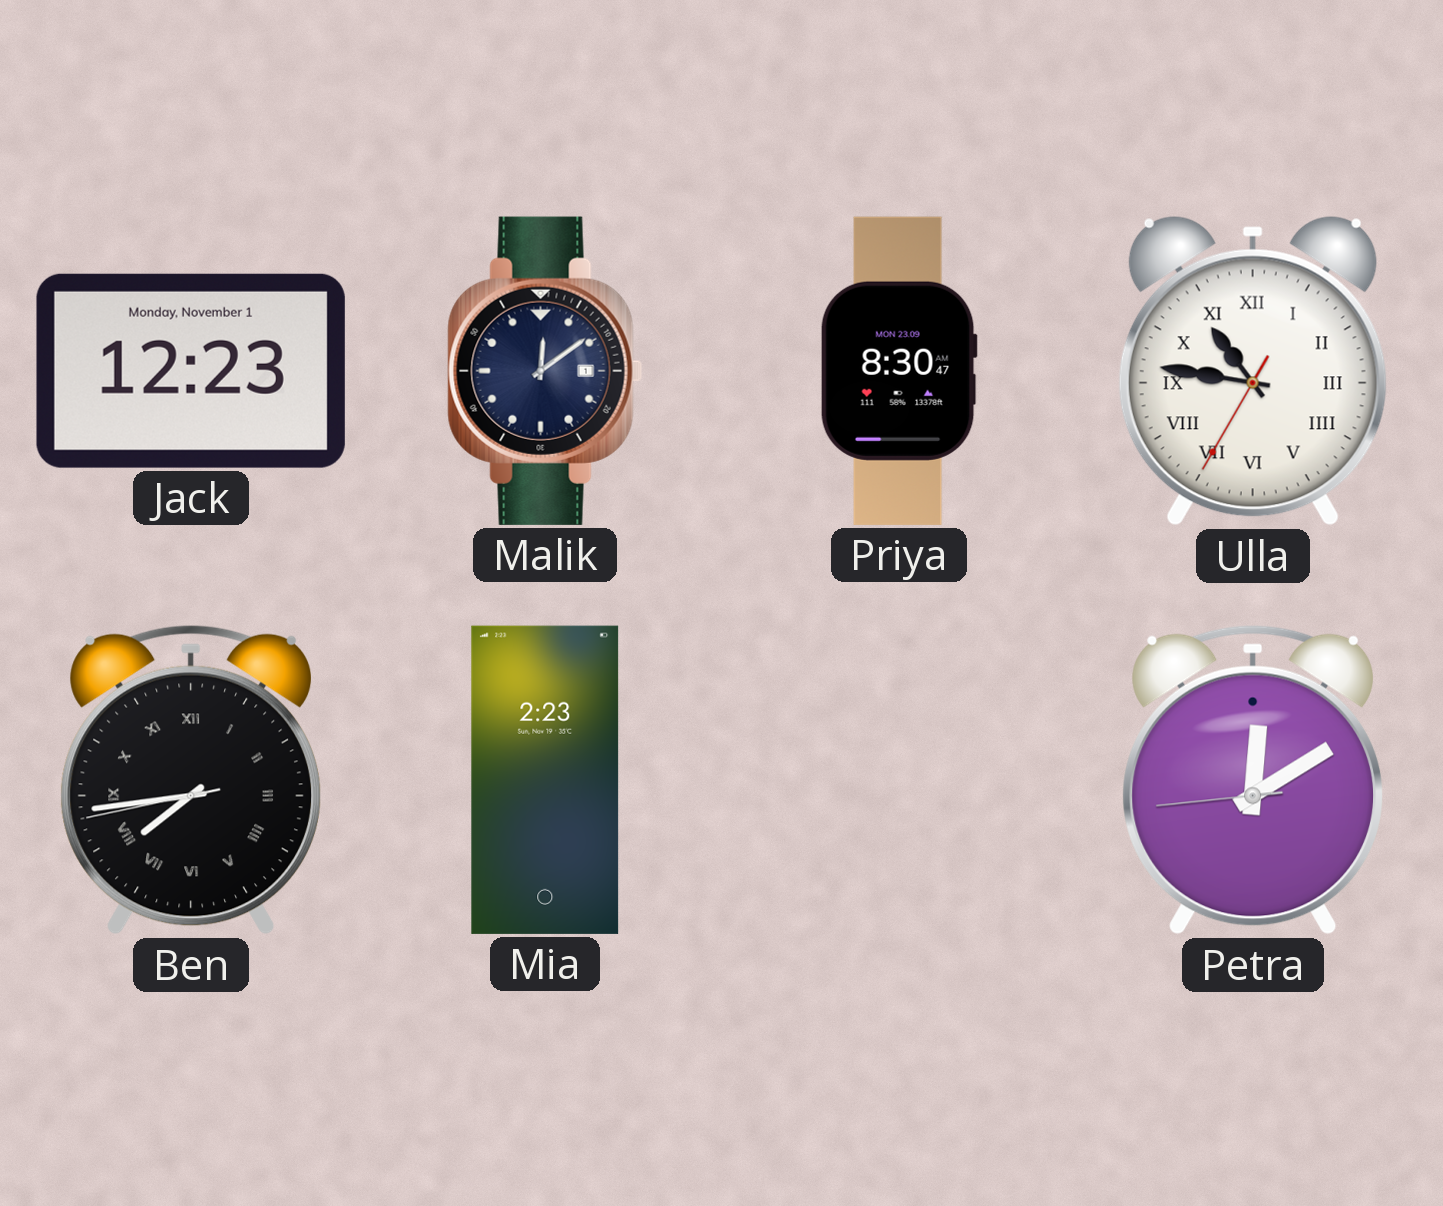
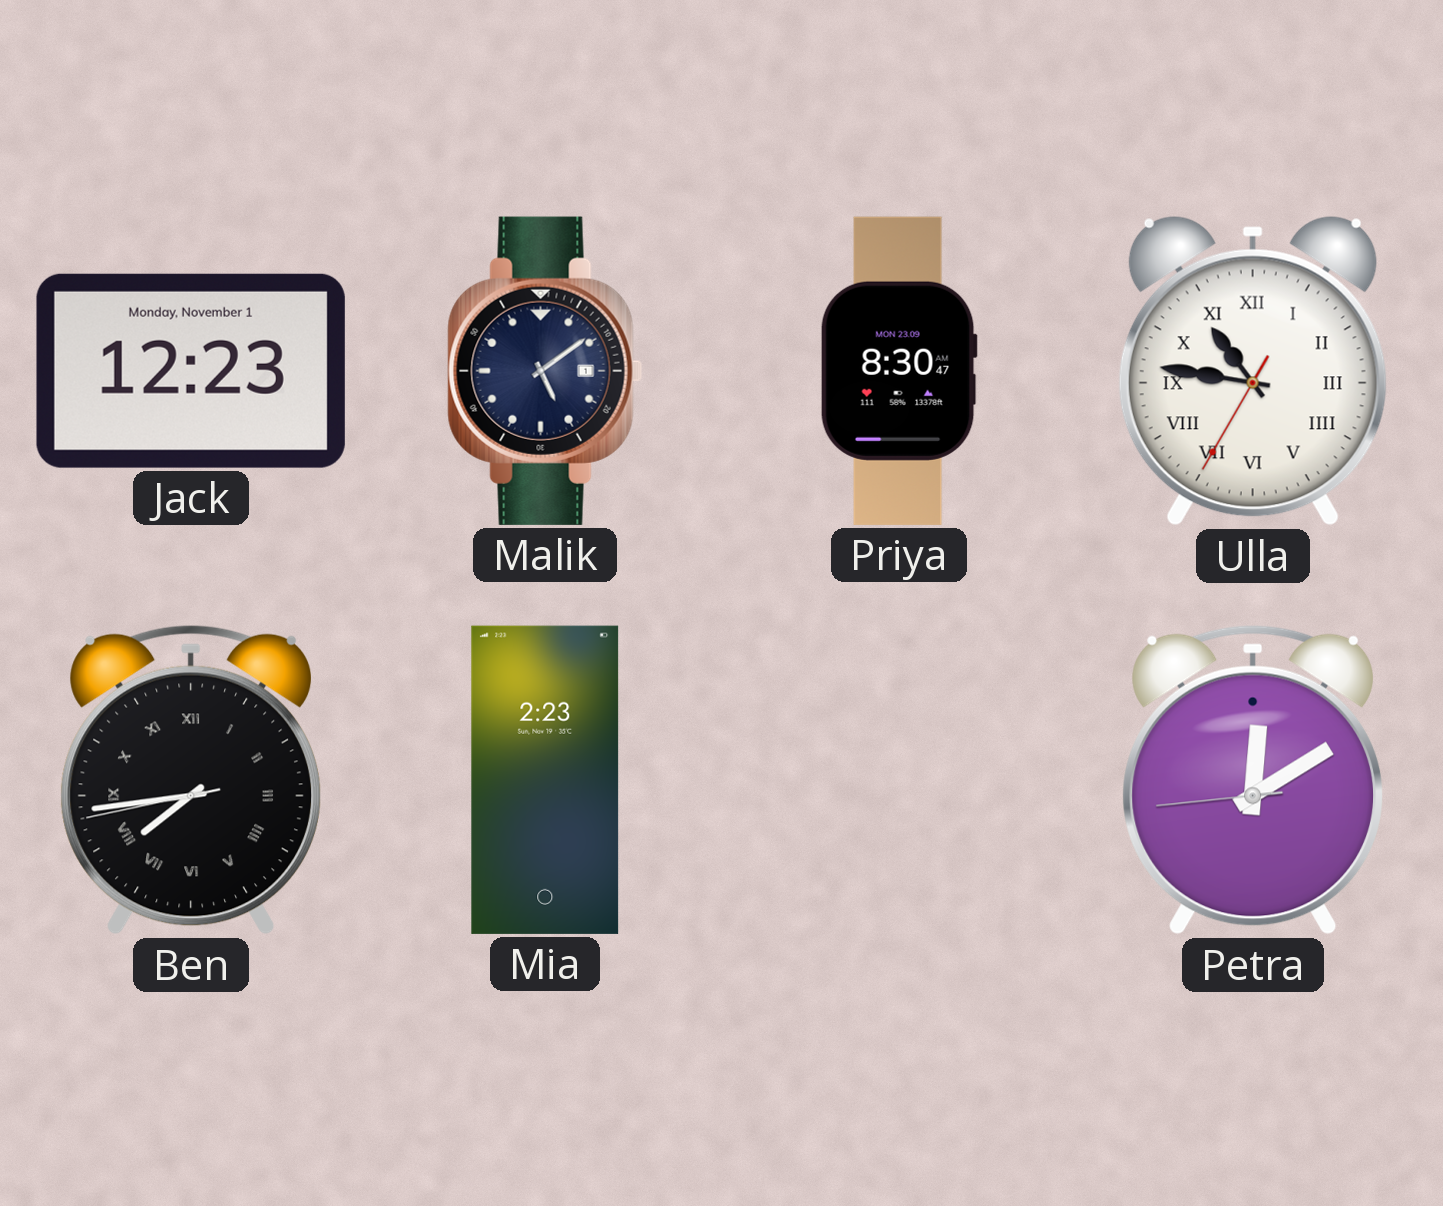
Malik: 12:09 -> 5:09
